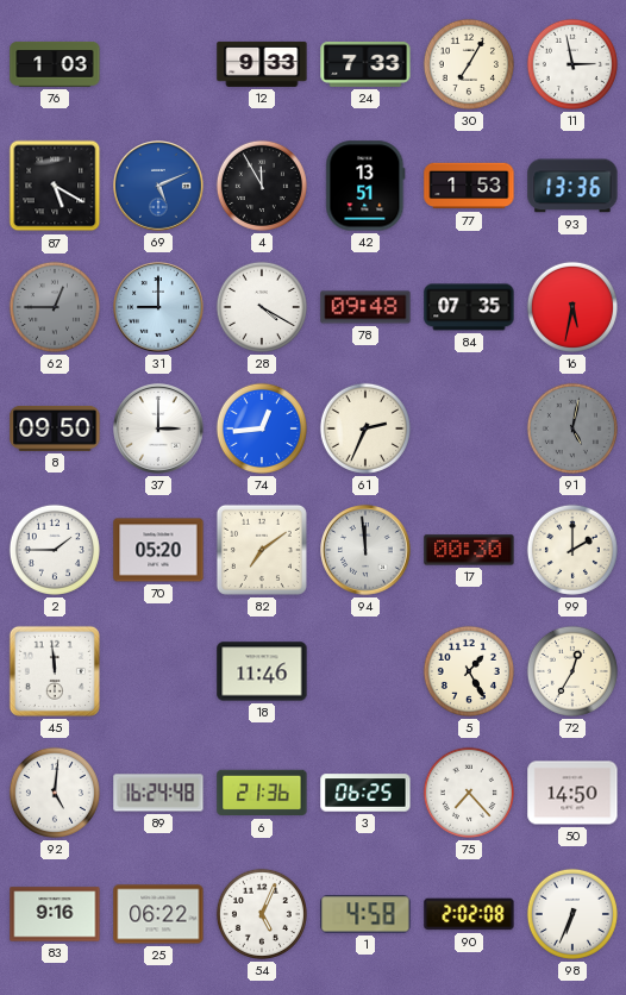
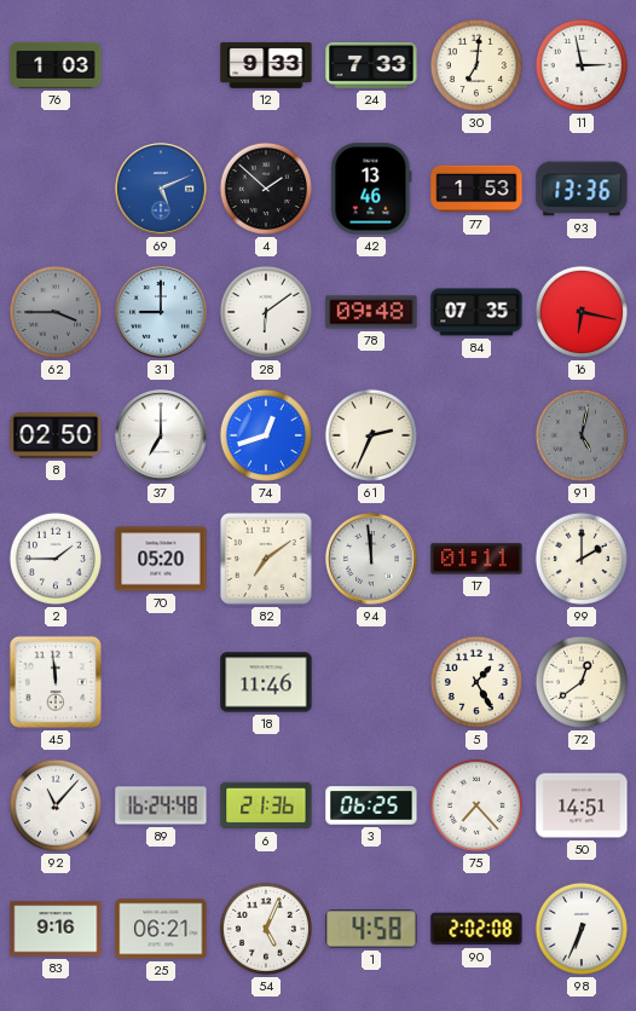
30: 7:05 -> 7:01
87: 5:20 -> none
4: 11:55 -> 1:52
42: 13:51 -> 13:46
62: 12:45 -> 3:45
28: 4:20 -> 6:09
16: 5:32 -> 6:17
8: 09:50 -> 02:50
37: 3:00 -> 7:00
74: 12:44 -> 12:42
17: 00:30 -> 01:11
72: 12:35 -> 12:39
92: 5:01 -> 11:07
50: 14:50 -> 14:51
25: 06:22 -> 06:21
